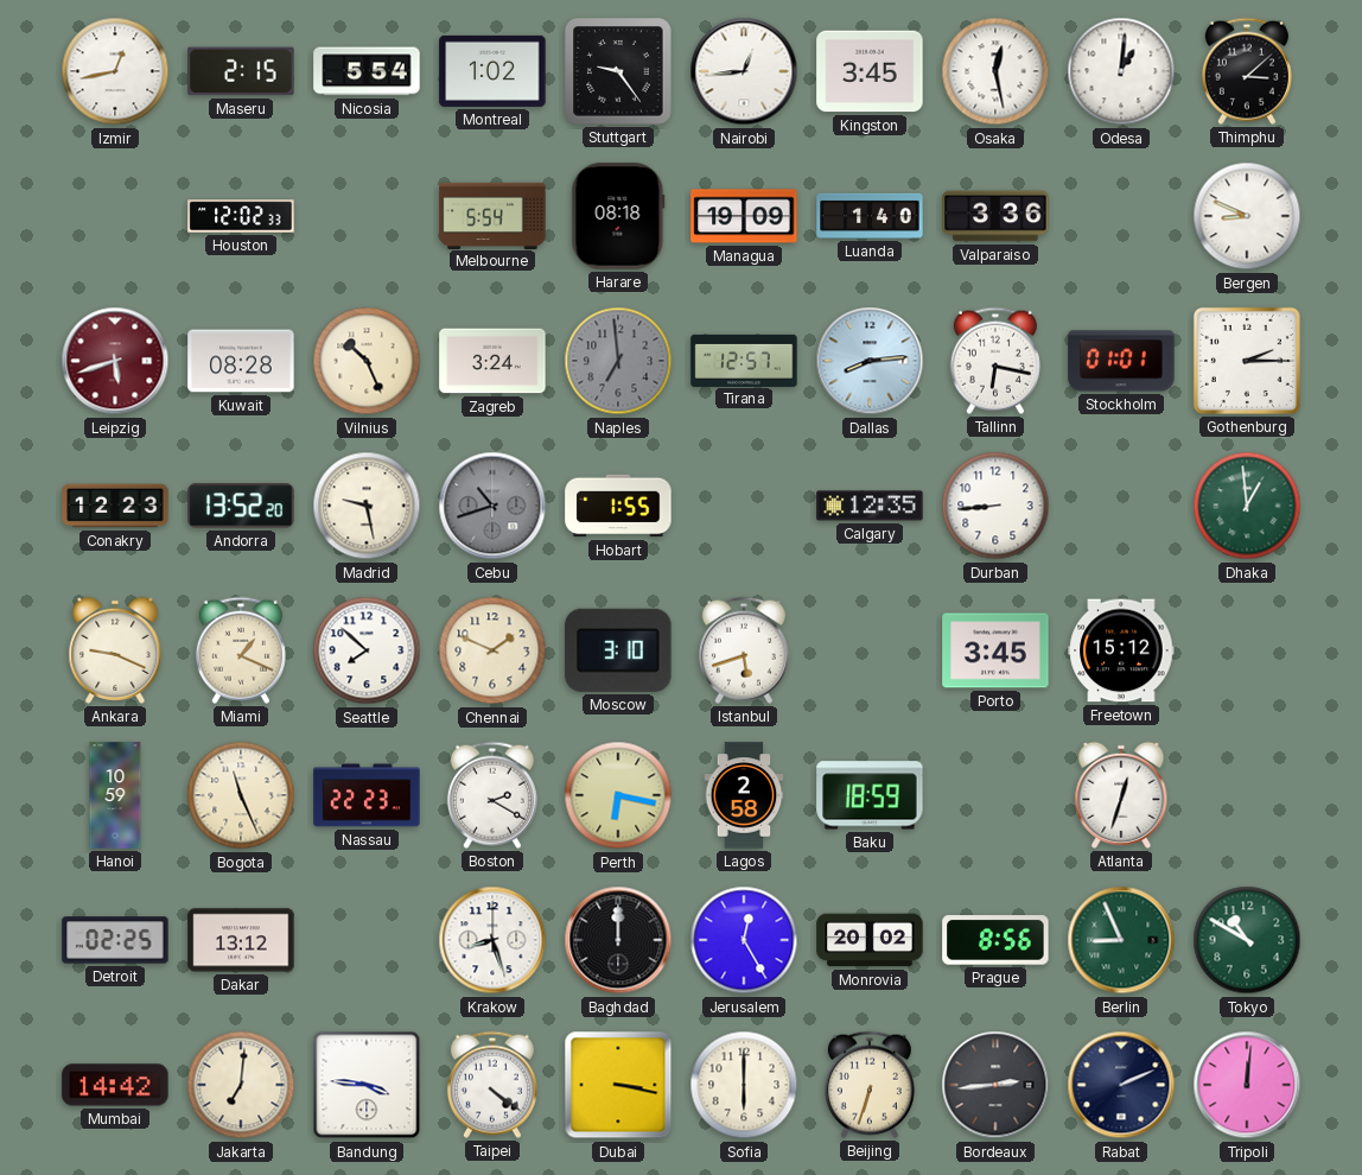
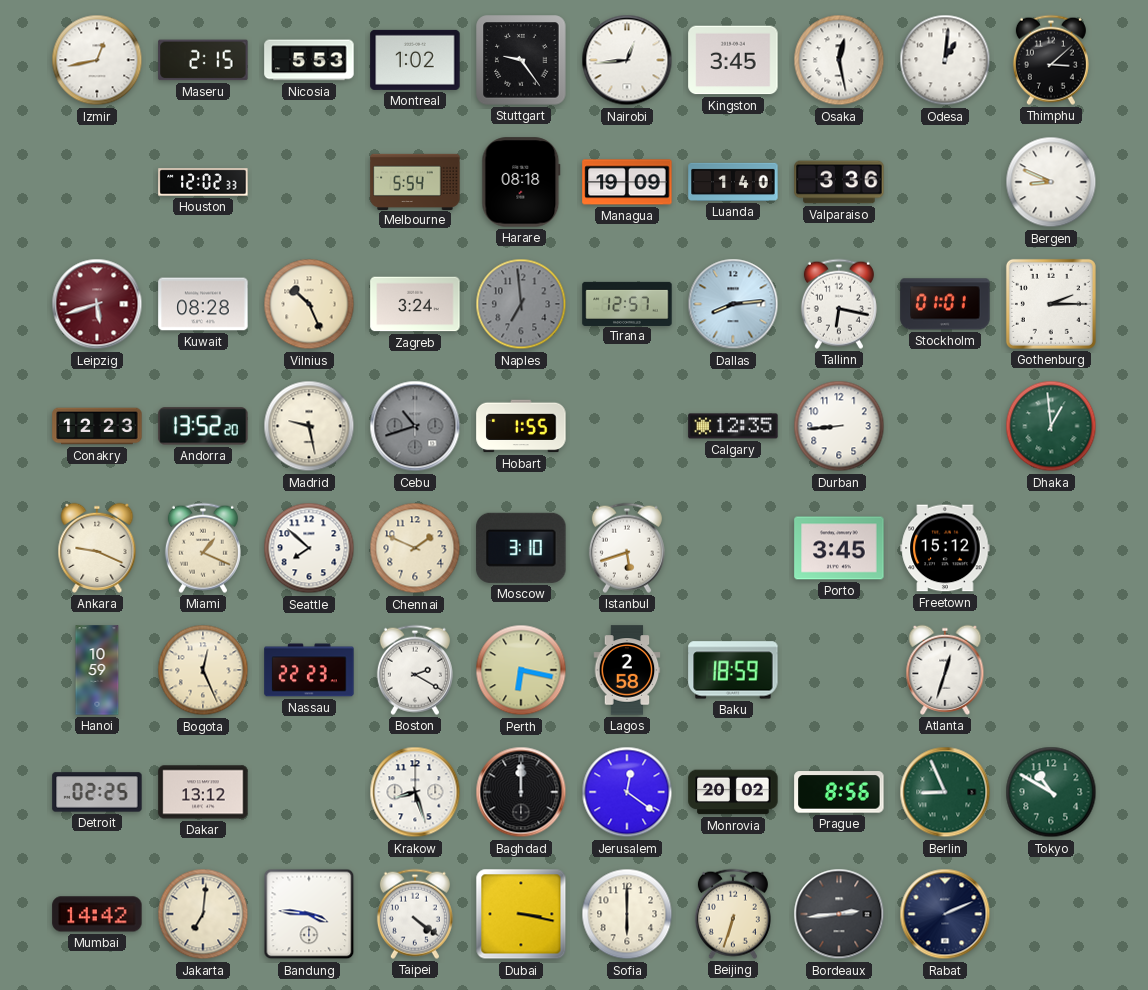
Nicosia: 5:54 -> 5:53
Bogota: 11:26 -> 12:26
Jerusalem: 12:25 -> 12:21
Tripoli: 12:01 -> none
